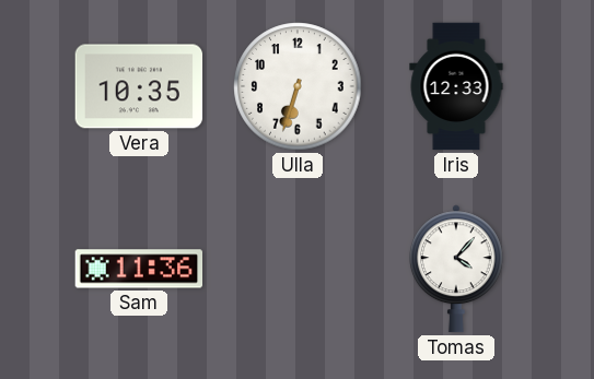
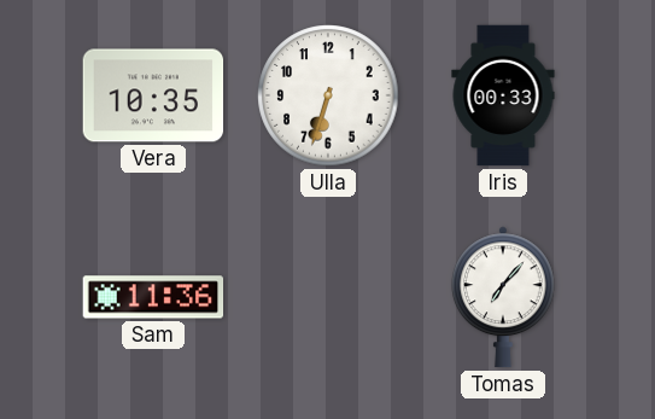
Iris: 12:33 -> 00:33
Tomas: 4:07 -> 7:07
